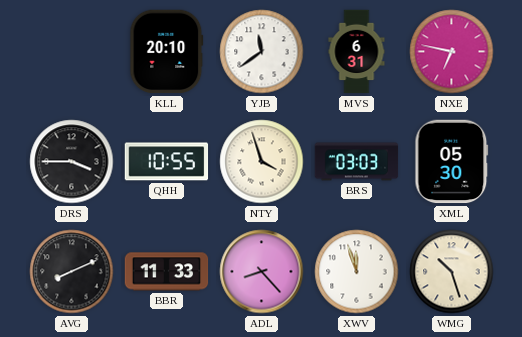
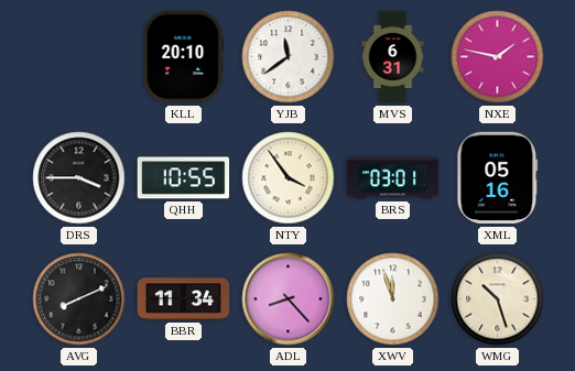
NXE: 6:47 -> 1:47
NTY: 3:57 -> 3:54
BRS: 03:03 -> 03:01
XML: 05:30 -> 05:16
BBR: 11:33 -> 11:34
